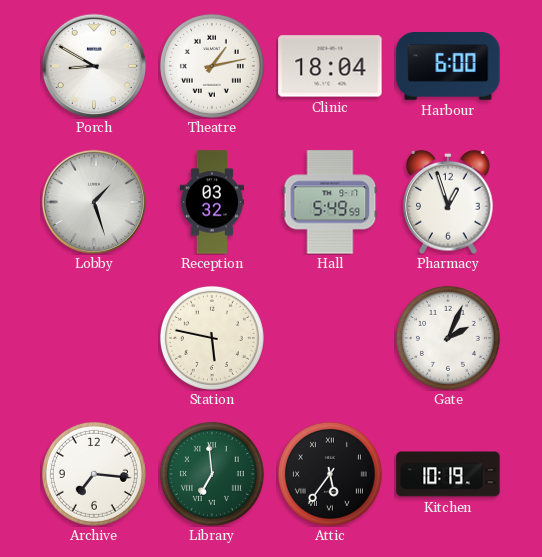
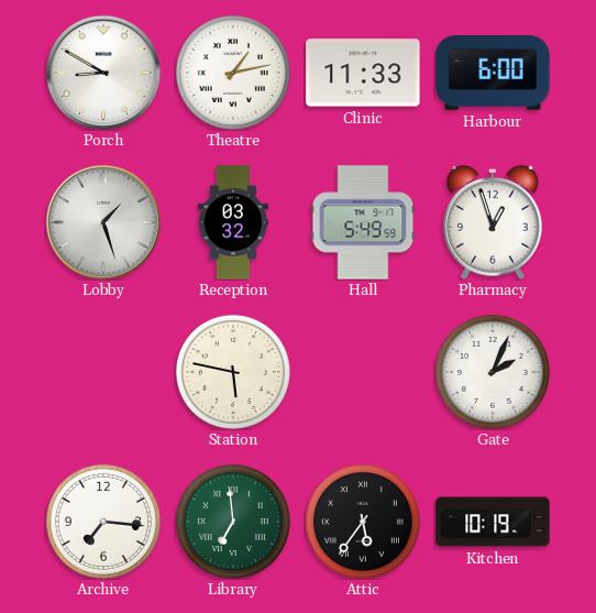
Clinic: 18:04 -> 11:33
